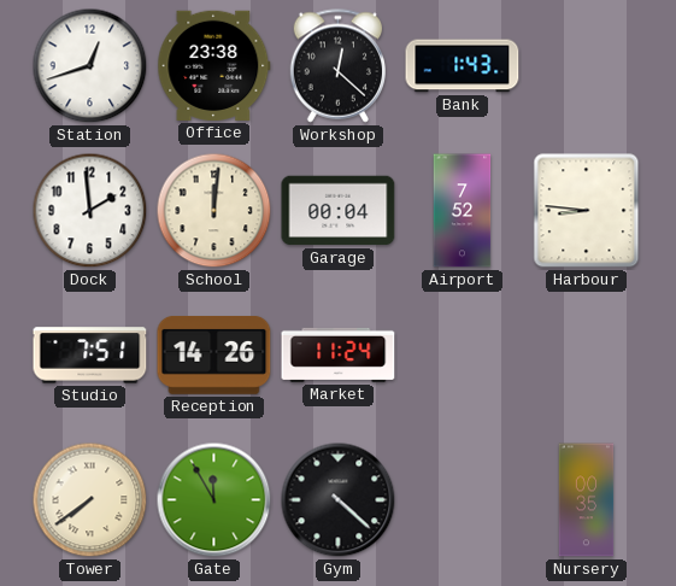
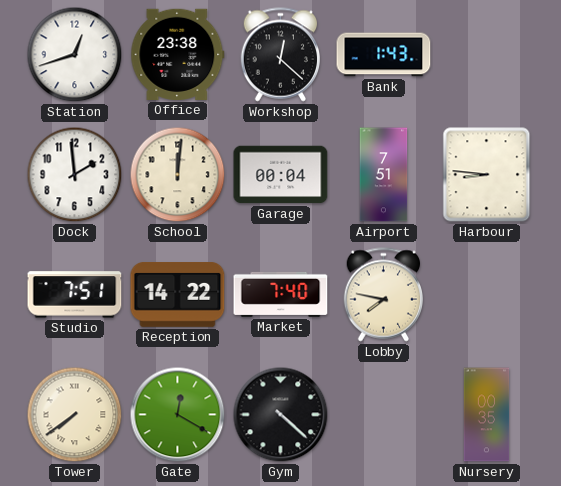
Airport: 7:52 -> 7:51
Reception: 14:26 -> 14:22
Market: 11:24 -> 7:40
Lobby: none -> 7:47
Gate: 11:55 -> 12:20
